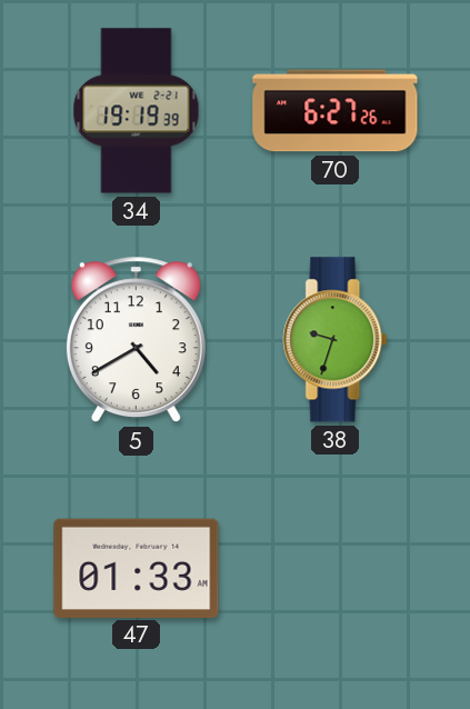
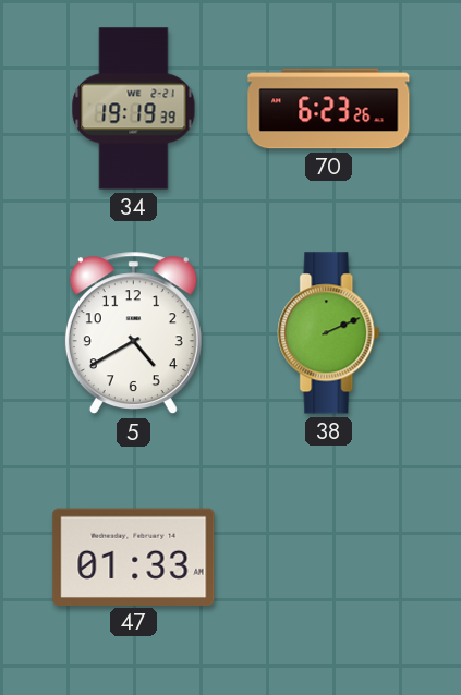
70: 6:27 -> 6:23
38: 9:33 -> 2:11
